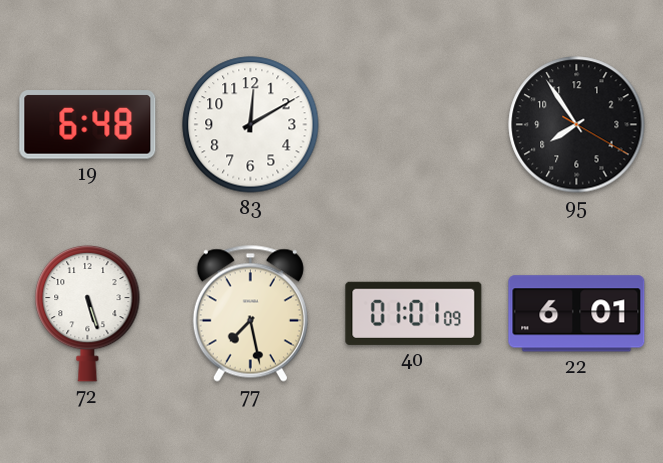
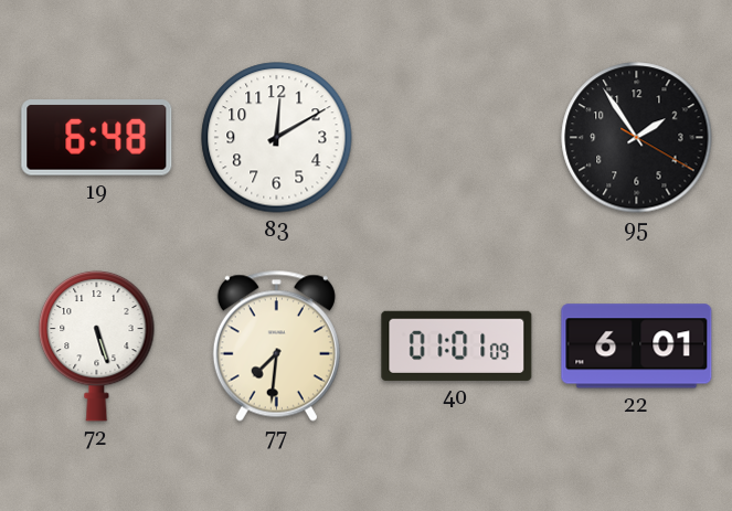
95: 7:54 -> 1:54
77: 7:28 -> 7:31
